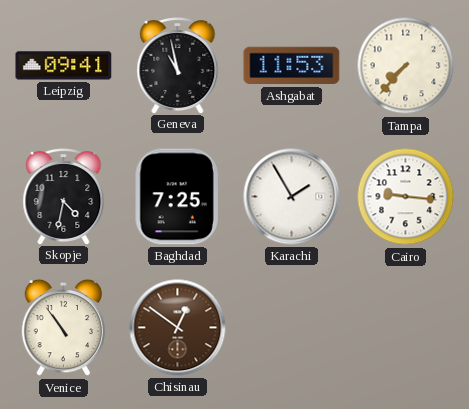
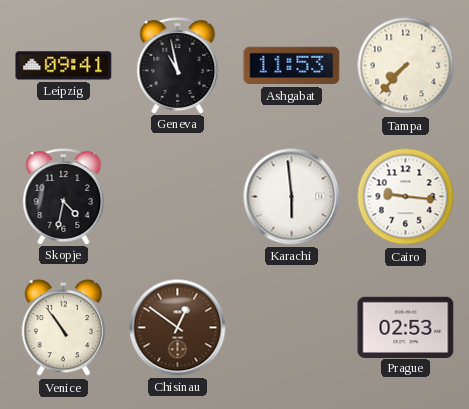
Baghdad: 7:25 -> none
Karachi: 1:55 -> 5:59
Prague: none -> 02:53
